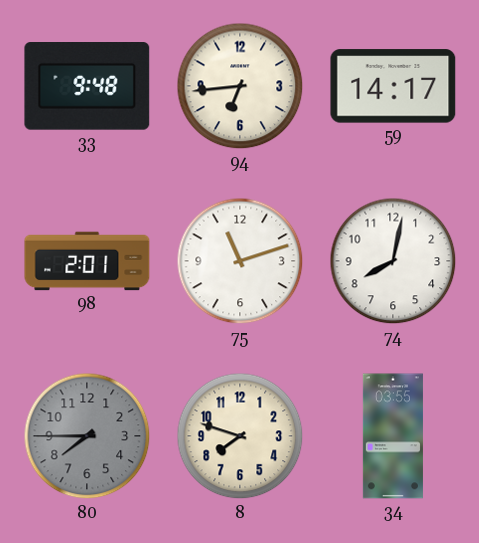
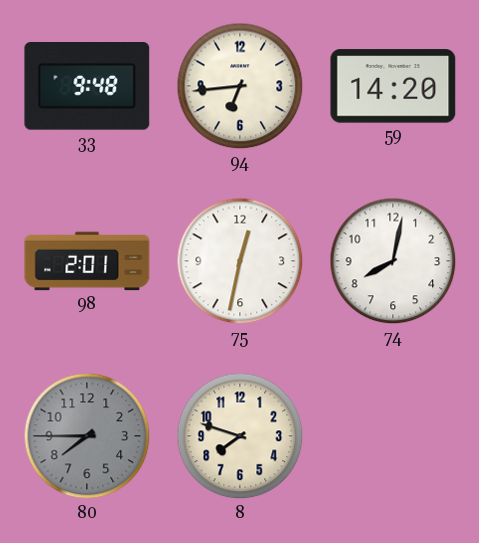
59: 14:17 -> 14:20
75: 11:12 -> 12:32
34: 03:55 -> none
